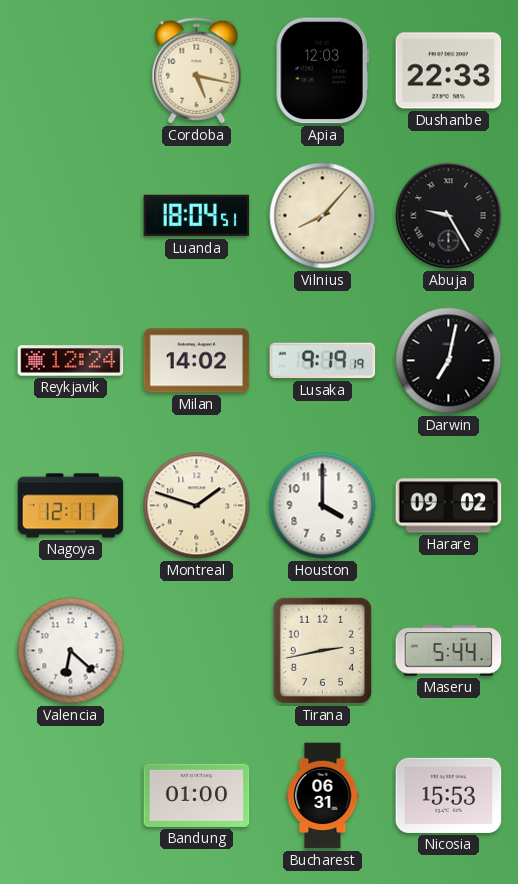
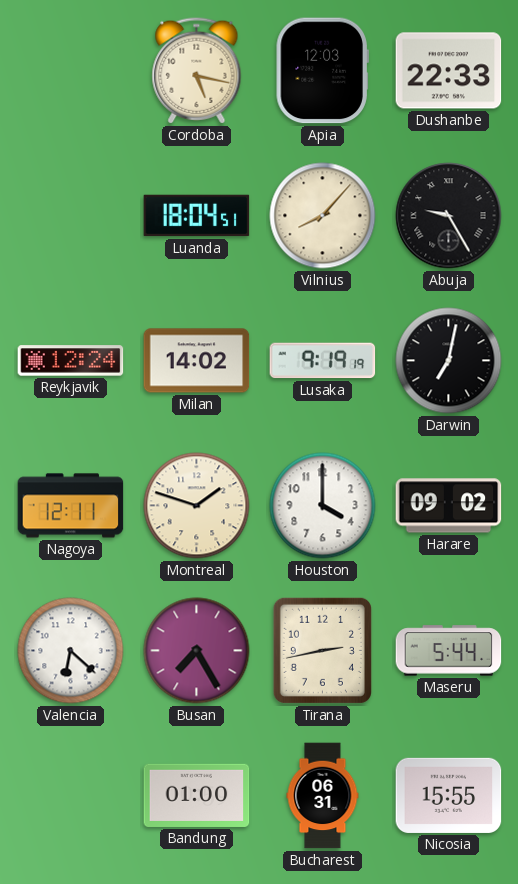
Busan: none -> 7:25
Nicosia: 15:53 -> 15:55
